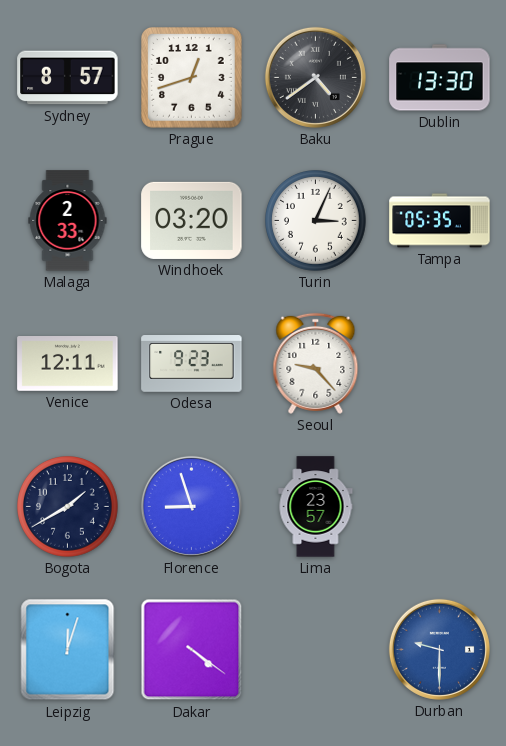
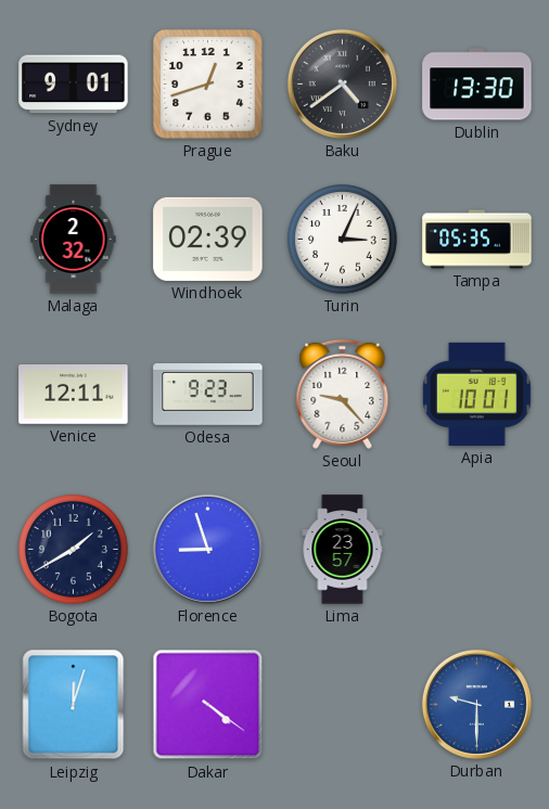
Sydney: 8:57 -> 9:01
Malaga: 2:33 -> 2:32
Windhoek: 03:20 -> 02:39
Apia: none -> 10:01
